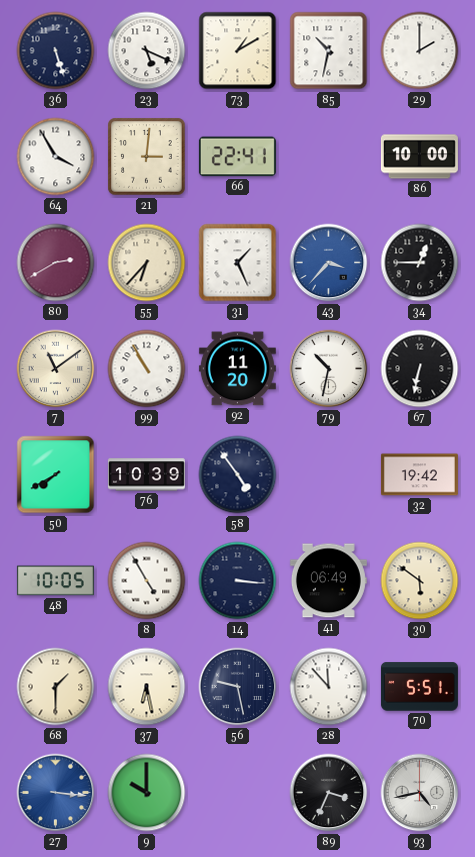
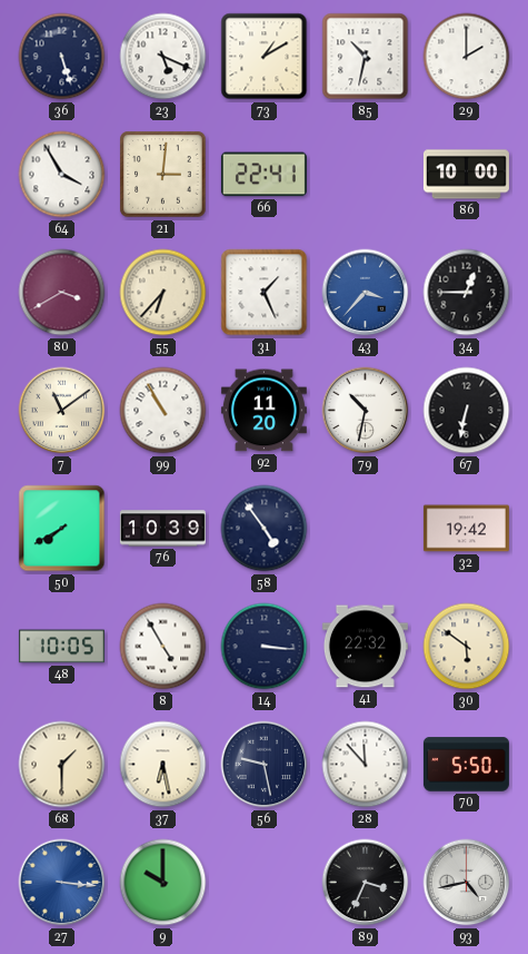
80: 2:40 -> 3:40
41: 06:49 -> 22:32
70: 5:51 -> 5:50
